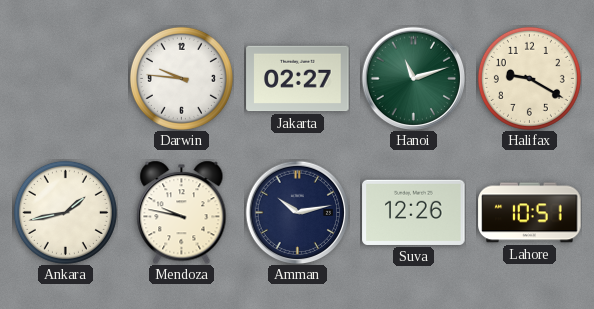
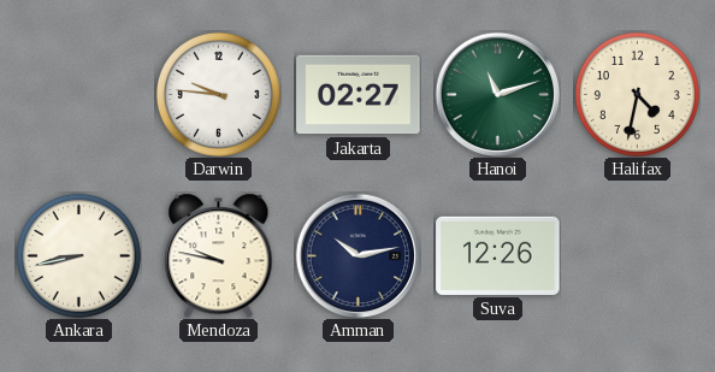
Halifax: 9:20 -> 4:32
Ankara: 1:43 -> 8:43
Lahore: 10:51 -> none
